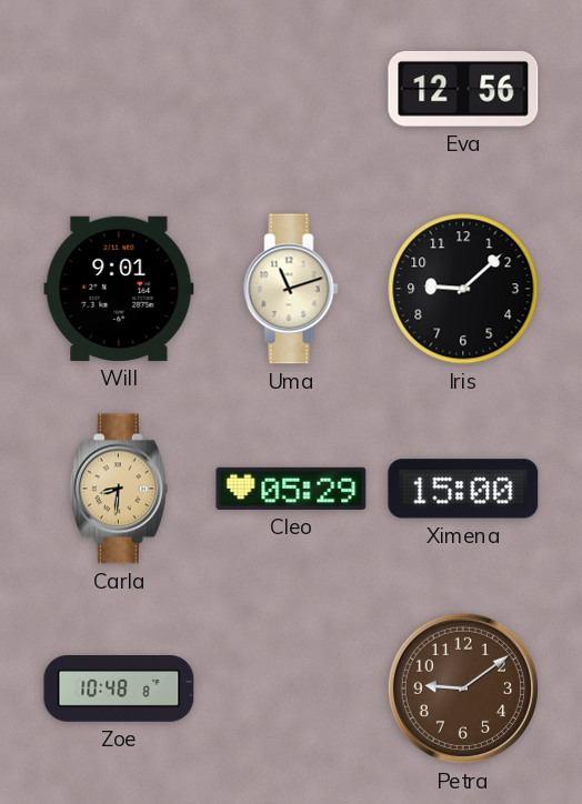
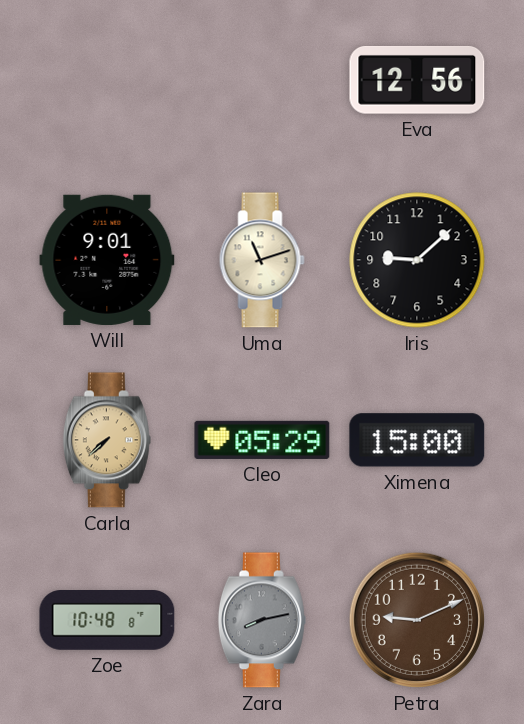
Carla: 8:31 -> 7:38
Zara: none -> 8:13
Petra: 9:09 -> 9:11
